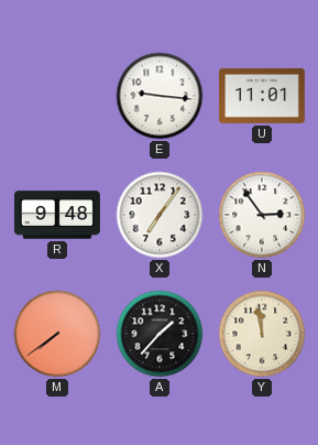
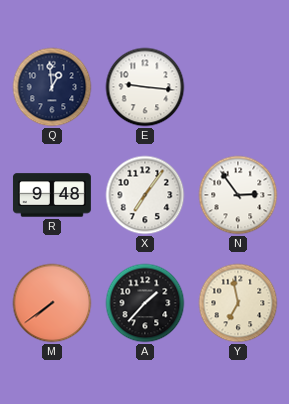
Q: none -> 12:59
U: 11:01 -> none
Y: 11:58 -> 6:58
